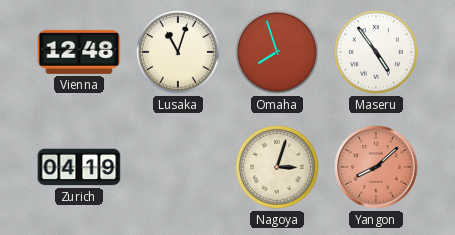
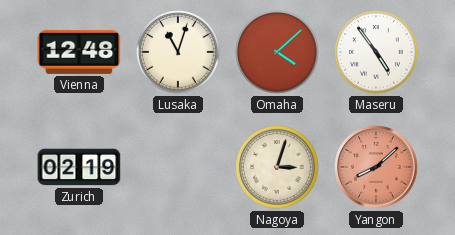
Omaha: 7:57 -> 4:08
Zurich: 04:19 -> 02:19
